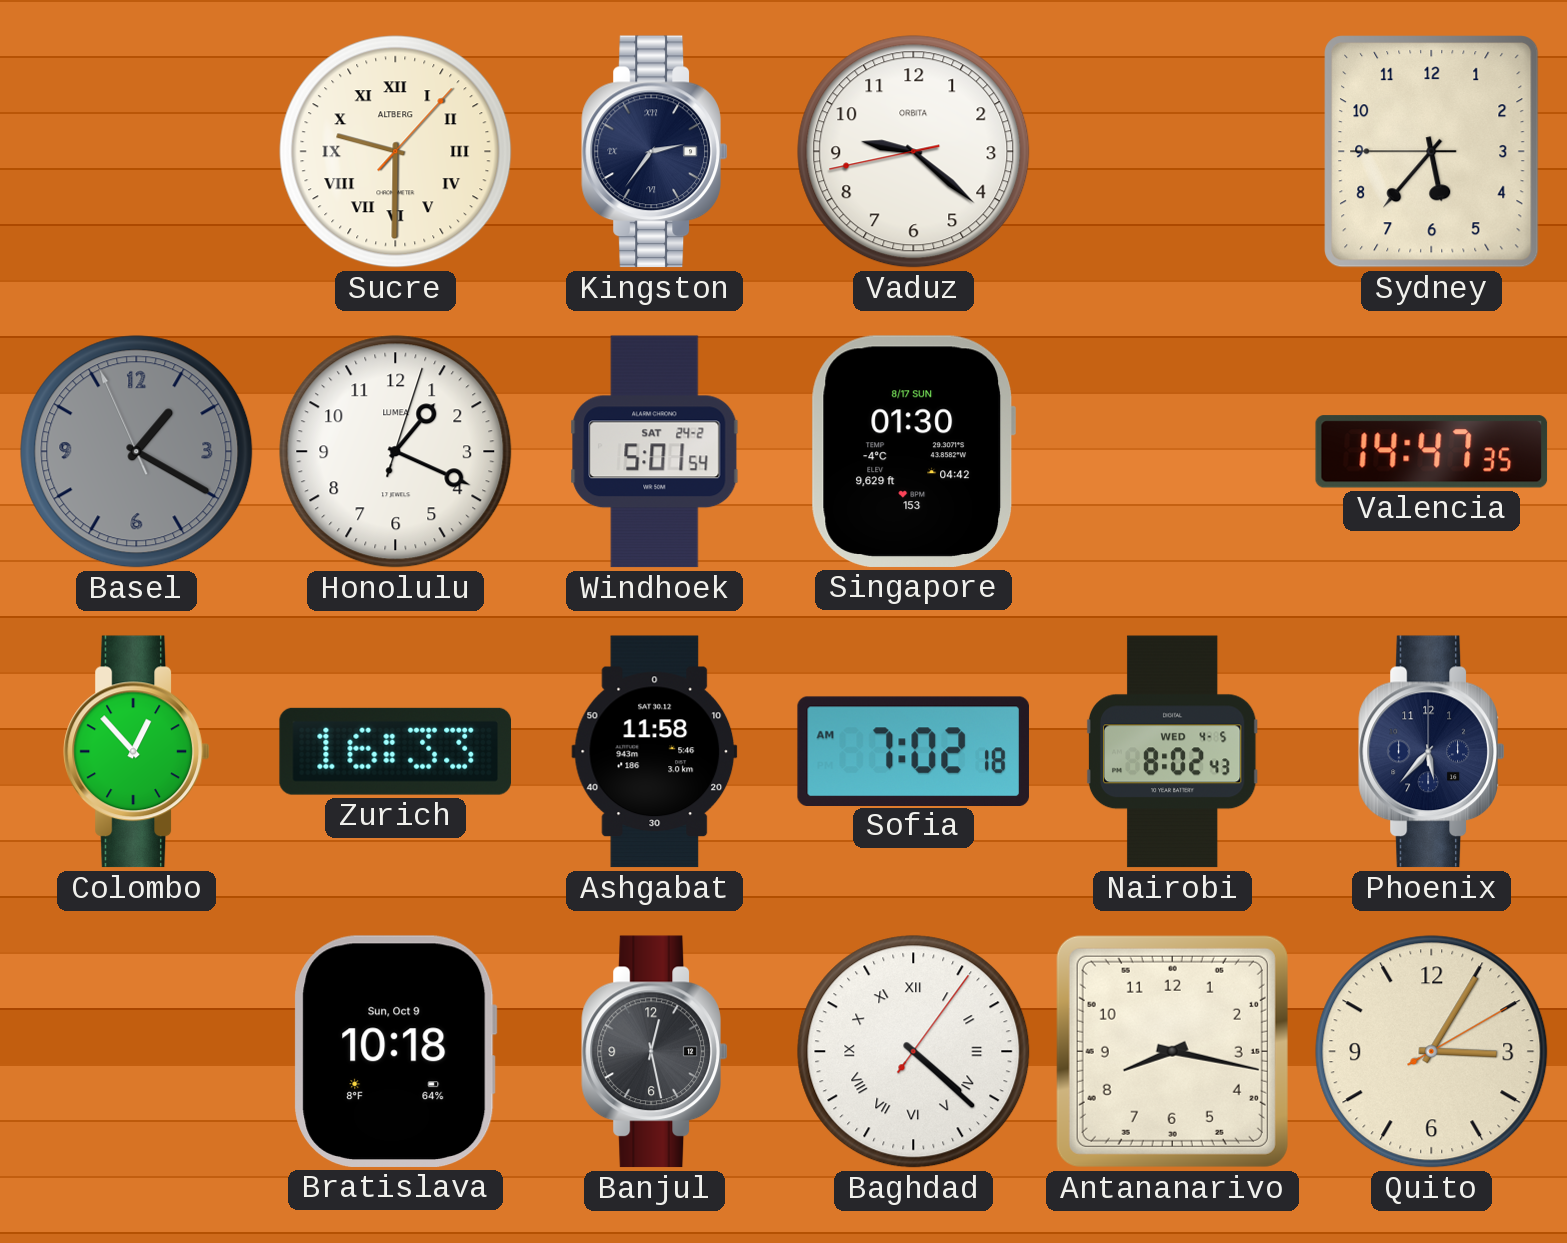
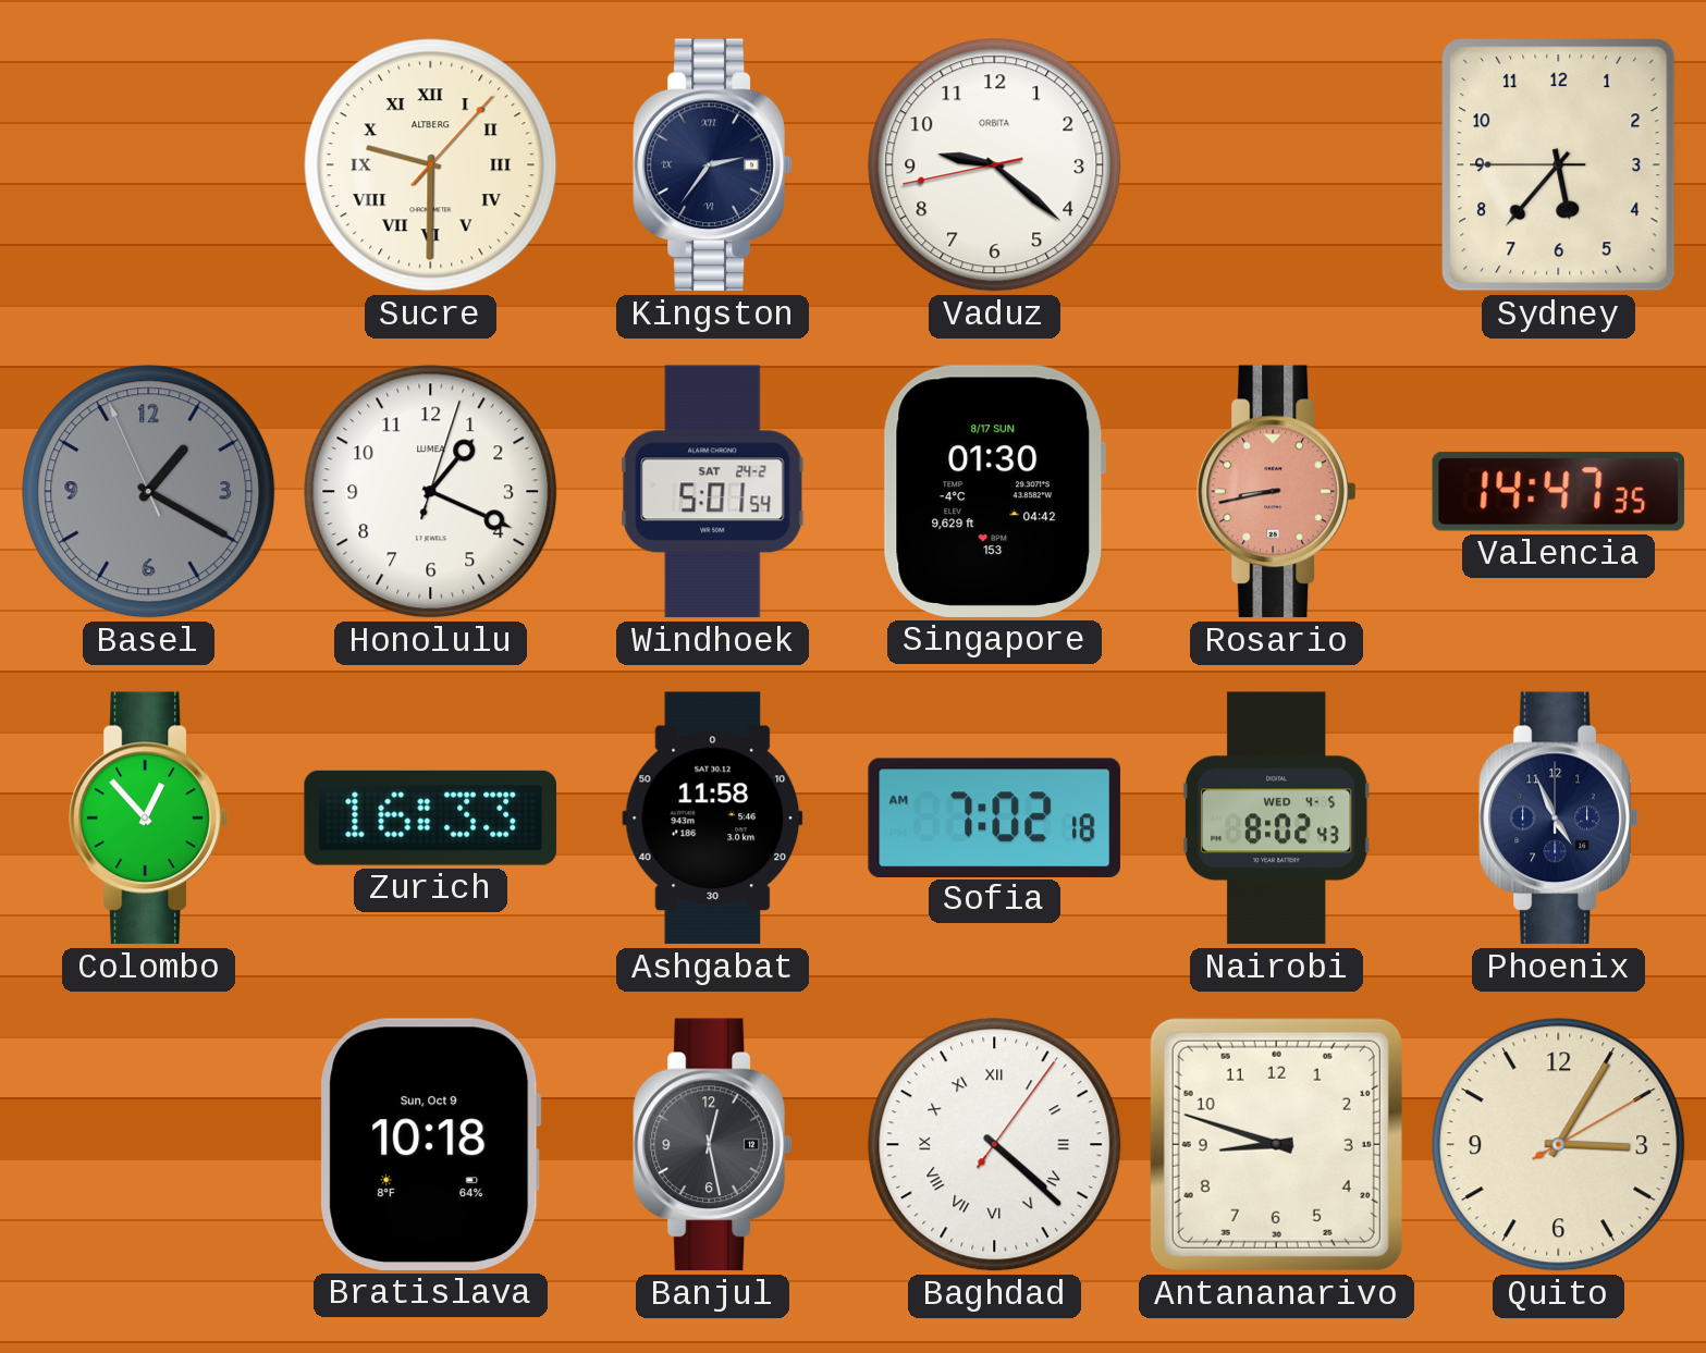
Rosario: none -> 8:43
Phoenix: 5:37 -> 4:56
Antananarivo: 8:17 -> 8:48
